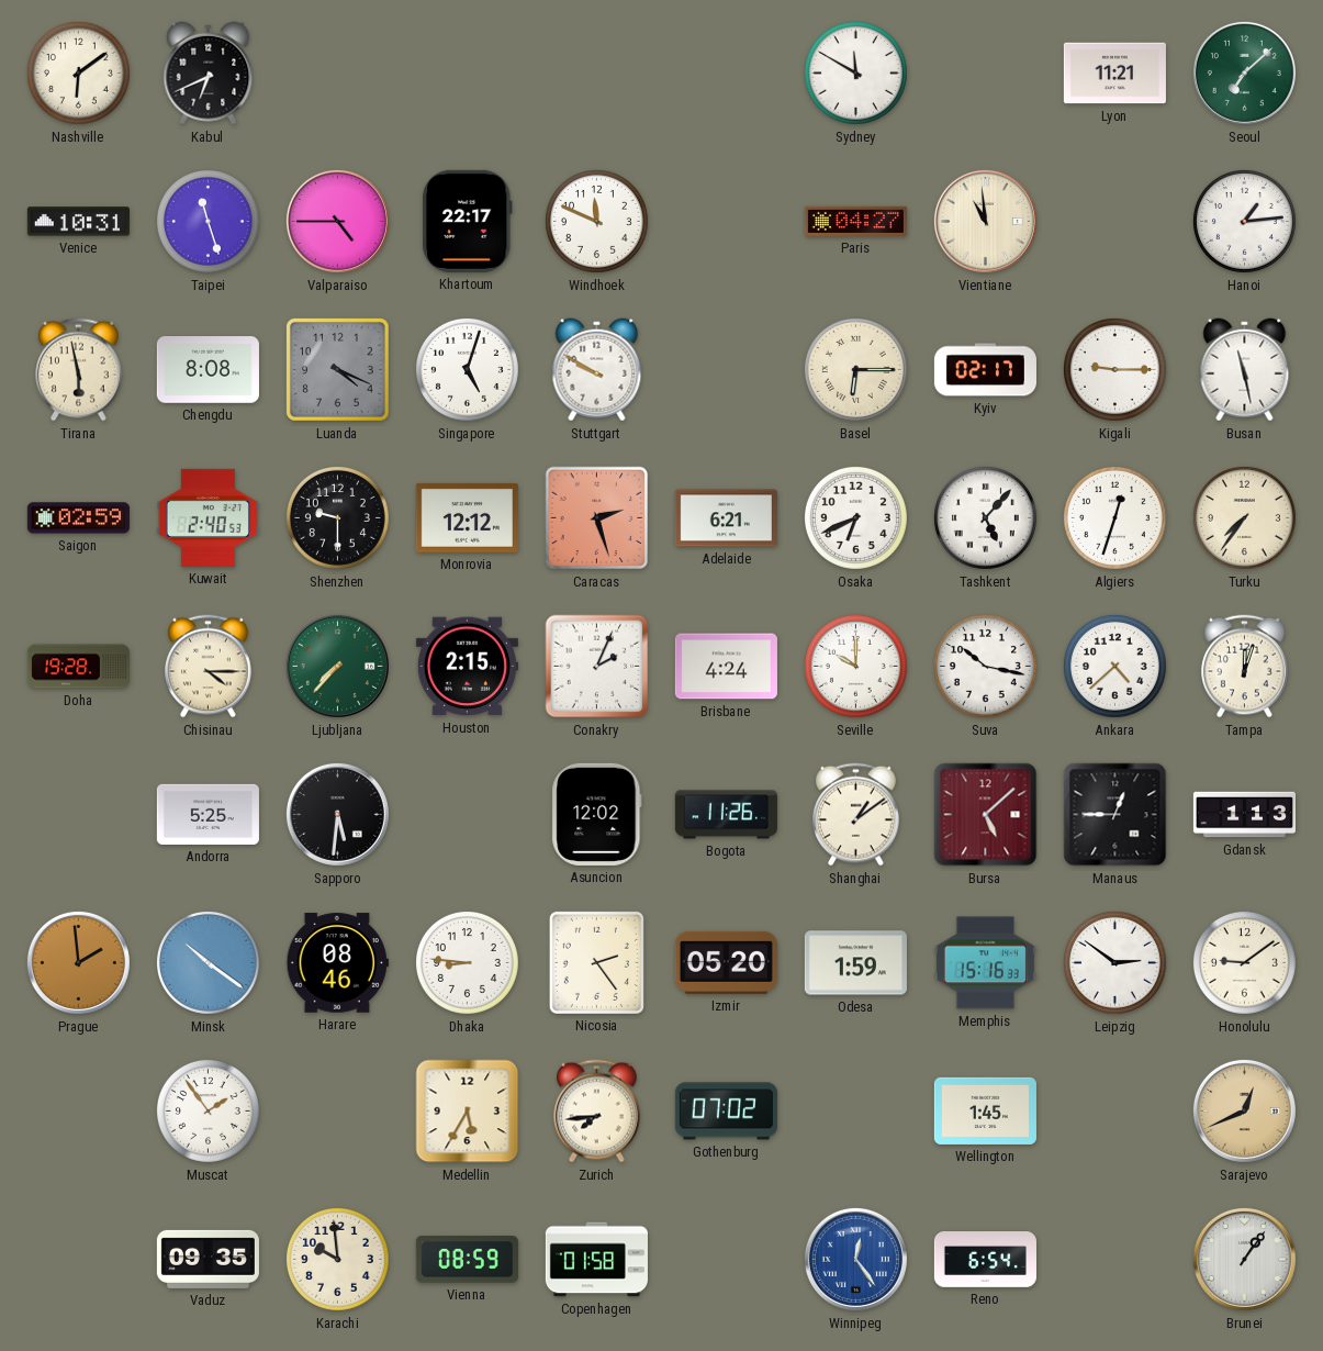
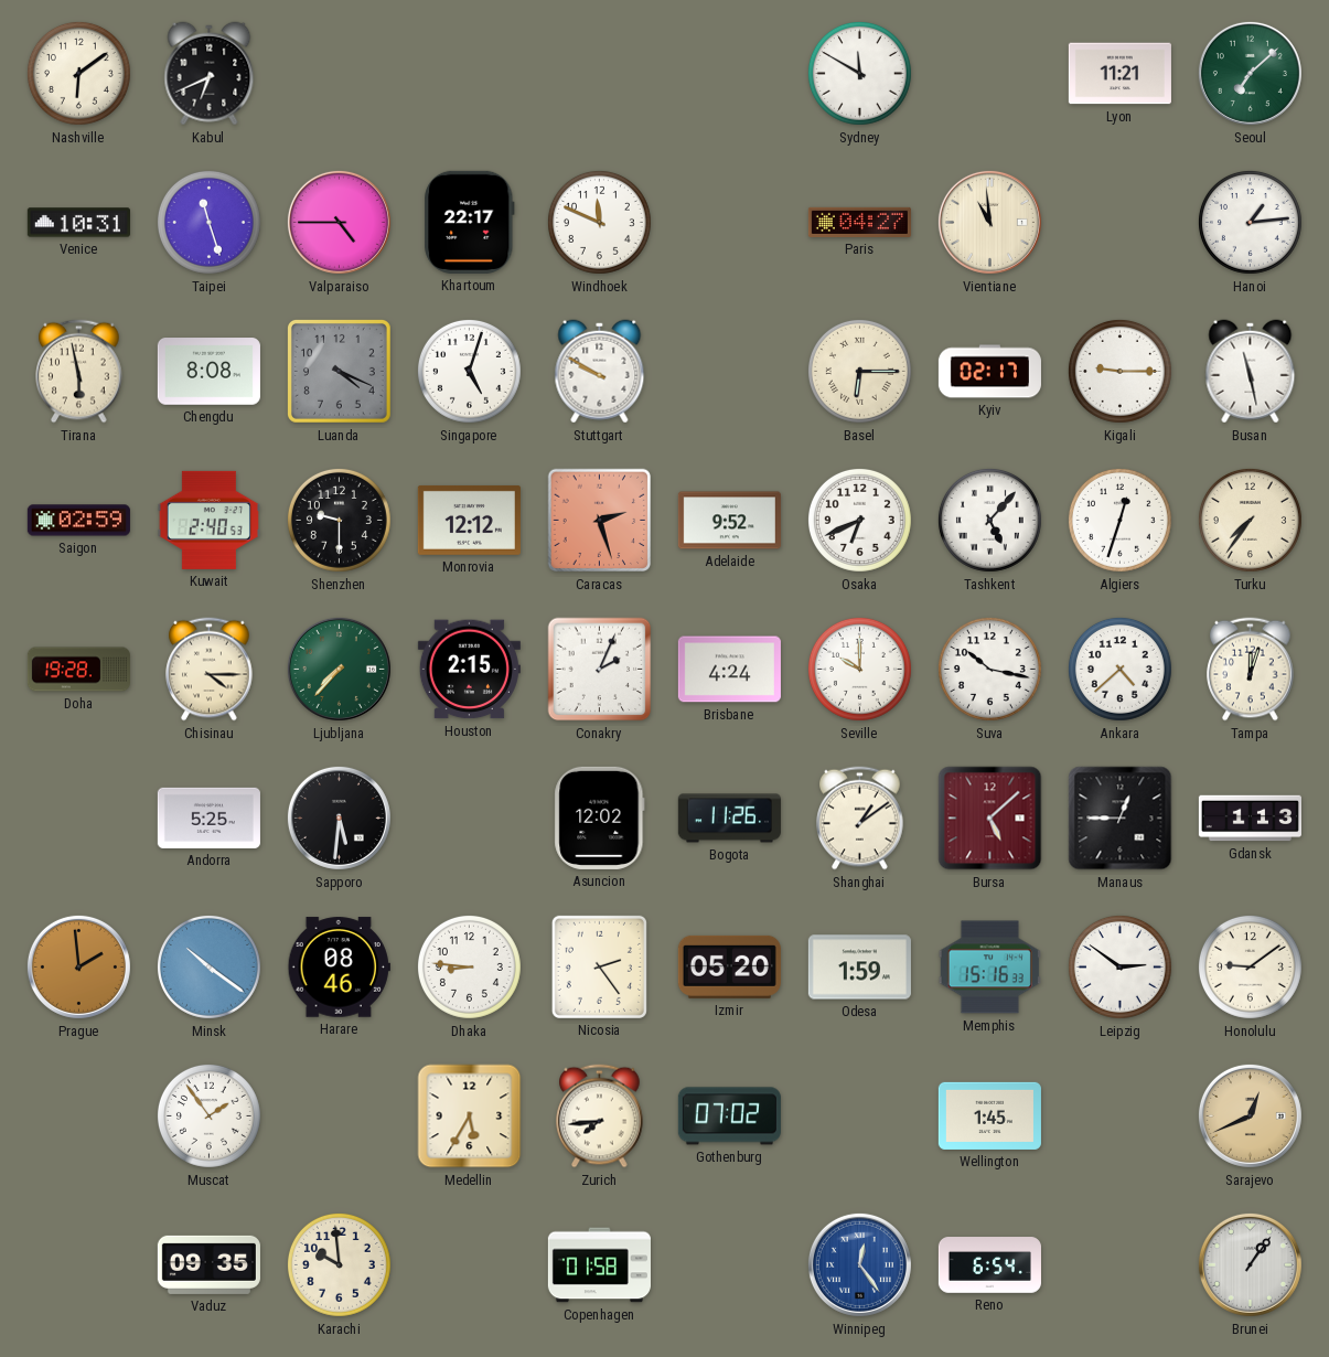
Adelaide: 6:21 -> 9:52
Vienna: 08:59 -> none
